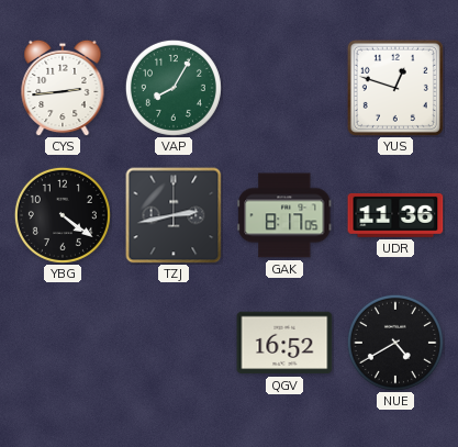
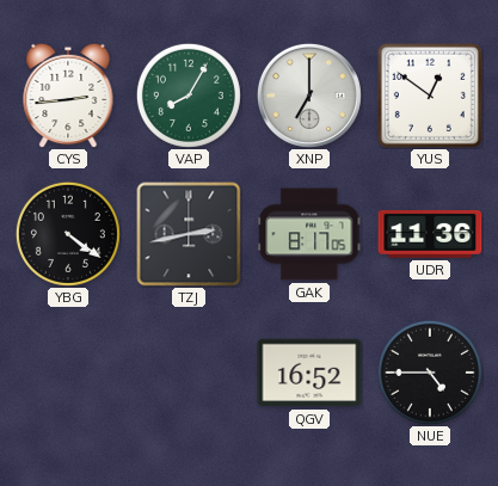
XNP: none -> 7:00
YUS: 12:48 -> 12:51
NUE: 4:40 -> 4:45
